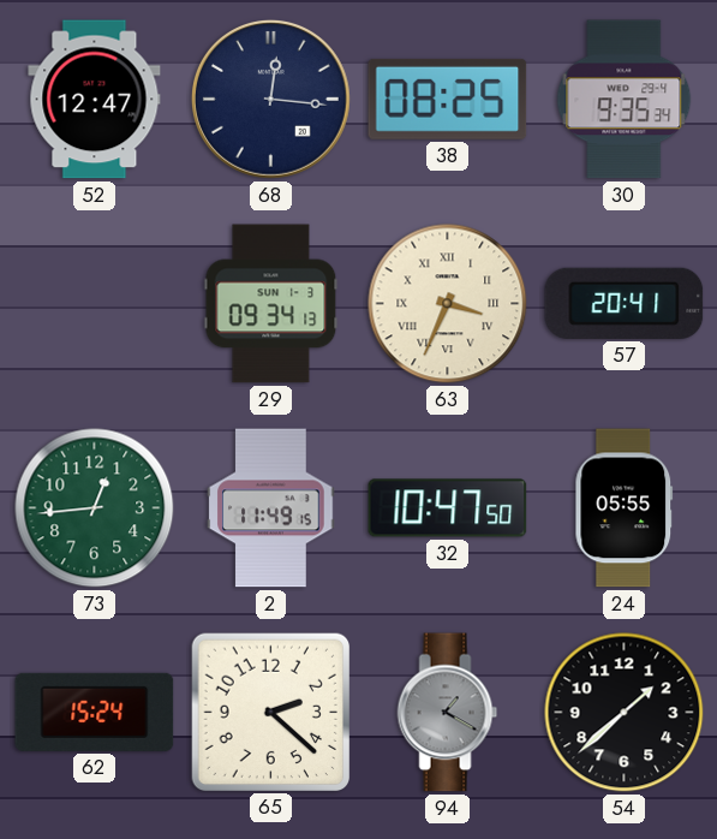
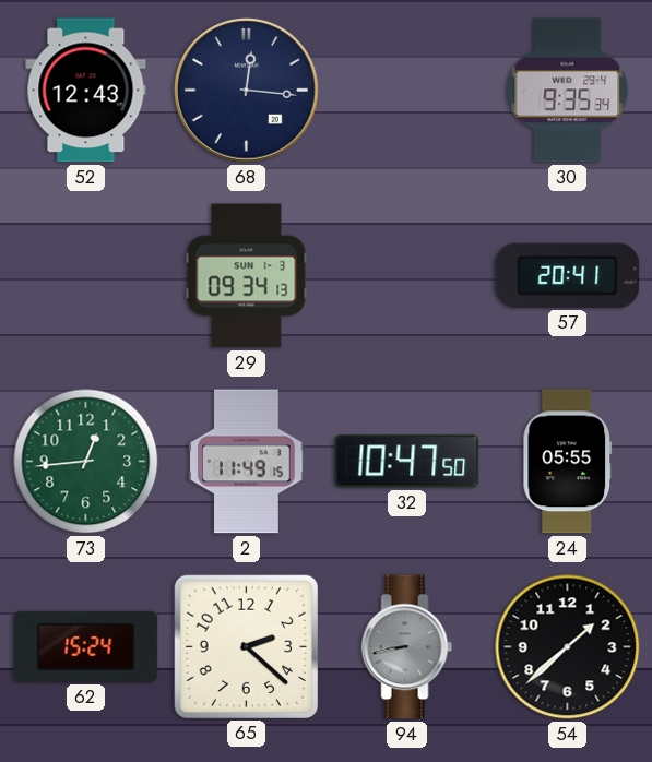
52: 12:47 -> 12:43
38: 08:25 -> none
63: 3:34 -> none
94: 1:20 -> 8:43
